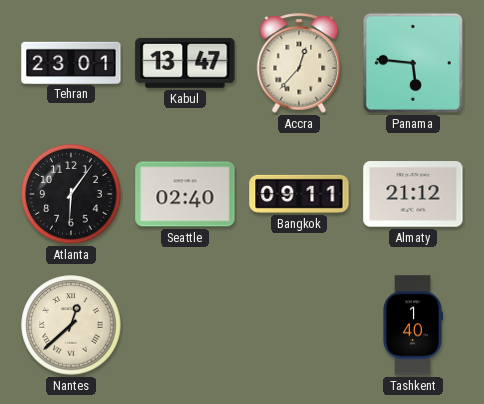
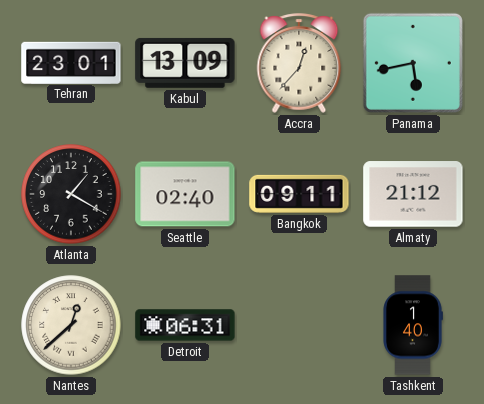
Kabul: 13:47 -> 13:09
Panama: 5:46 -> 5:43
Atlanta: 6:06 -> 1:20
Detroit: none -> 06:31
